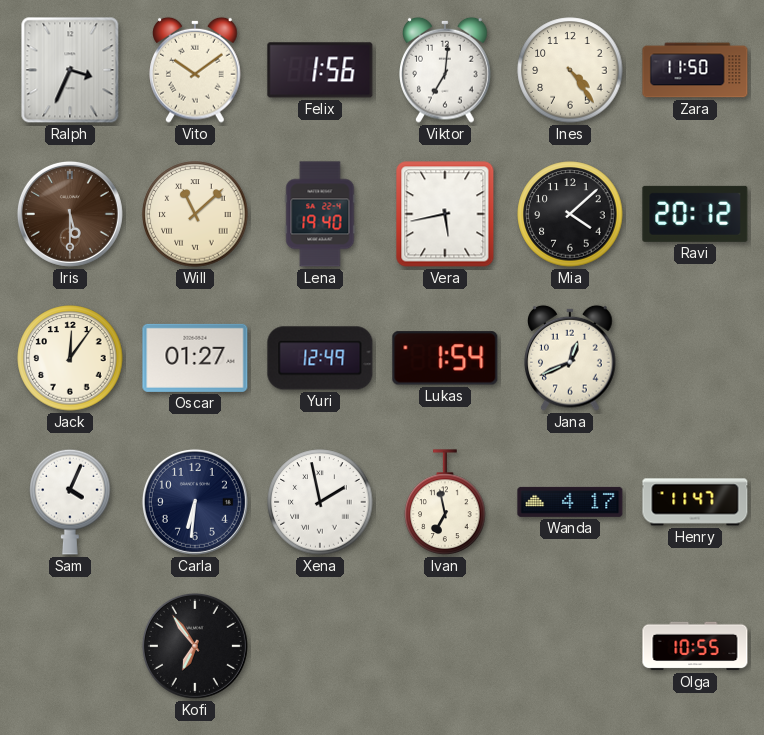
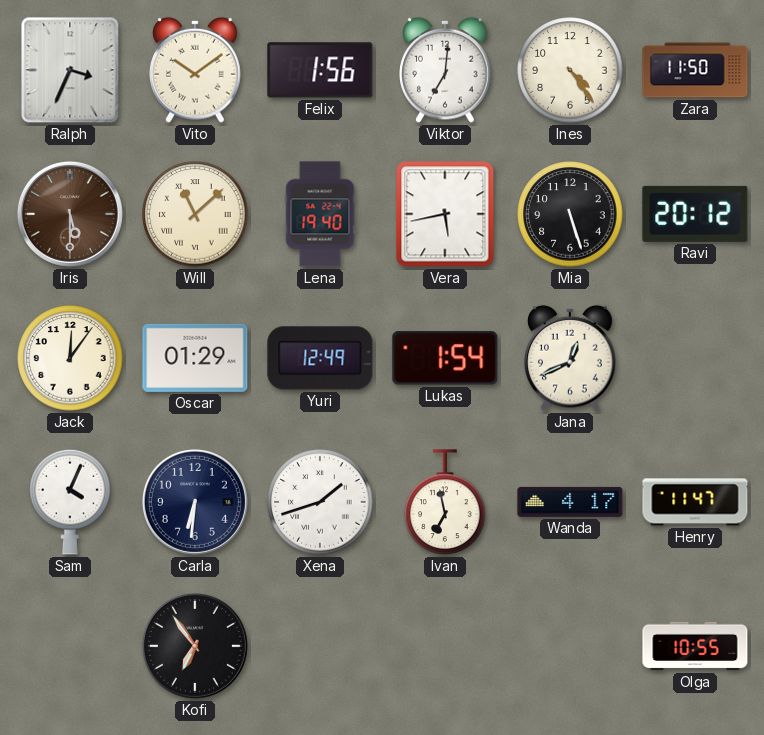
Mia: 4:08 -> 5:27
Oscar: 01:27 -> 01:29
Xena: 1:58 -> 1:42
